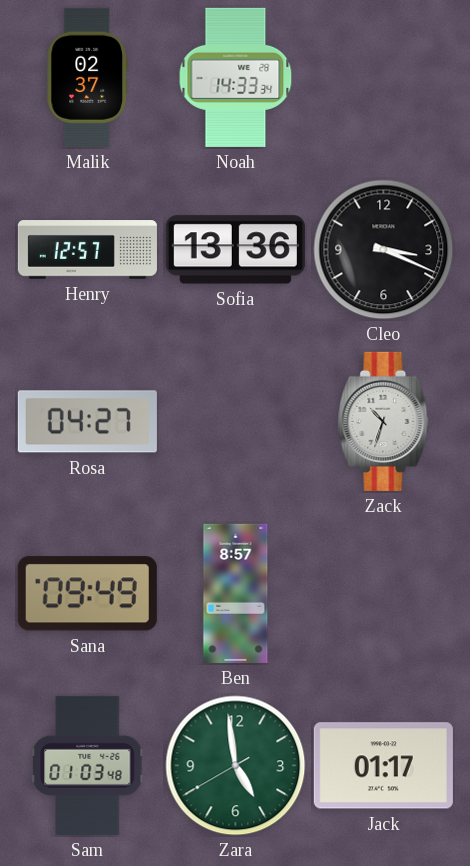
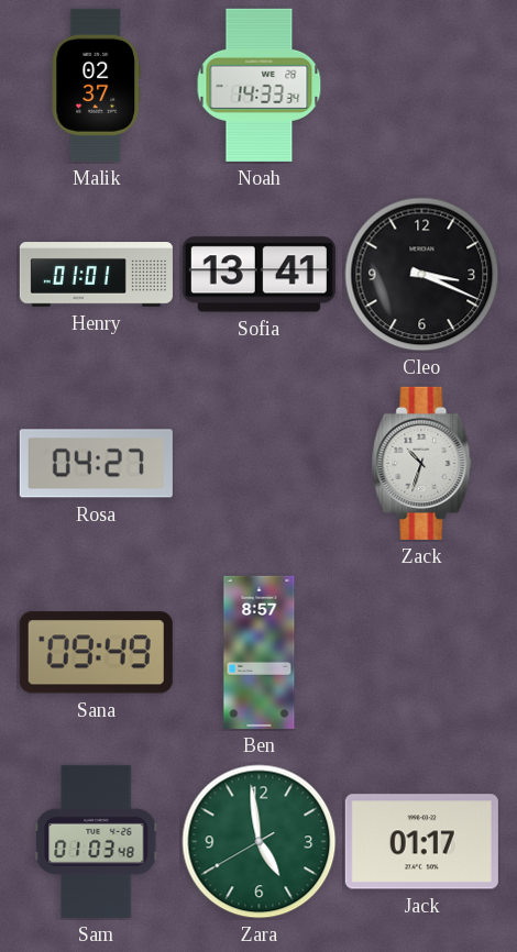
Henry: 12:57 -> 01:01
Sofia: 13:36 -> 13:41
